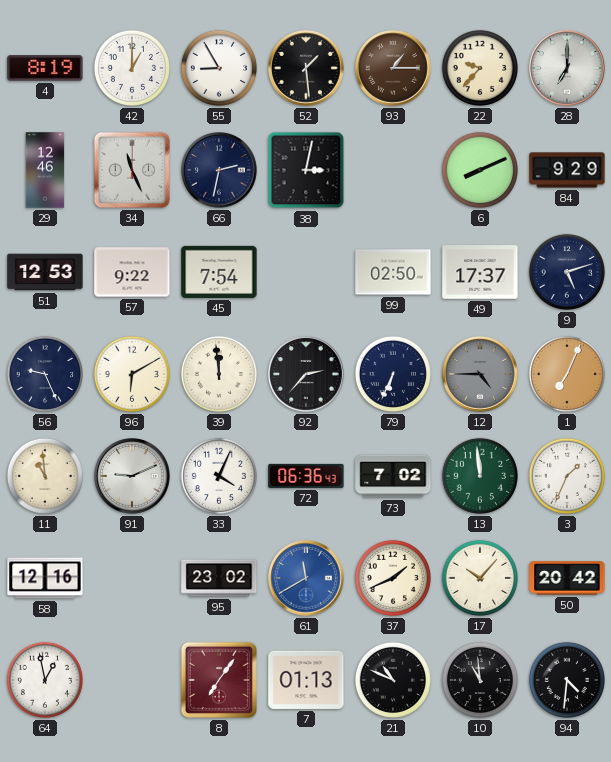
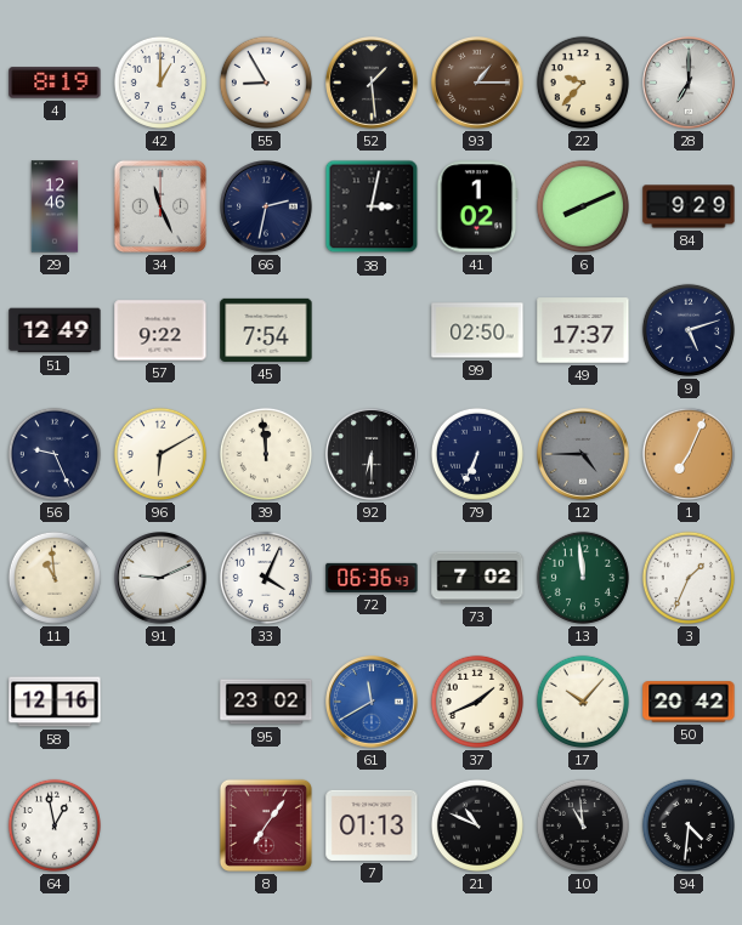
41: none -> 1:02
51: 12:53 -> 12:49
92: 2:37 -> 6:30
